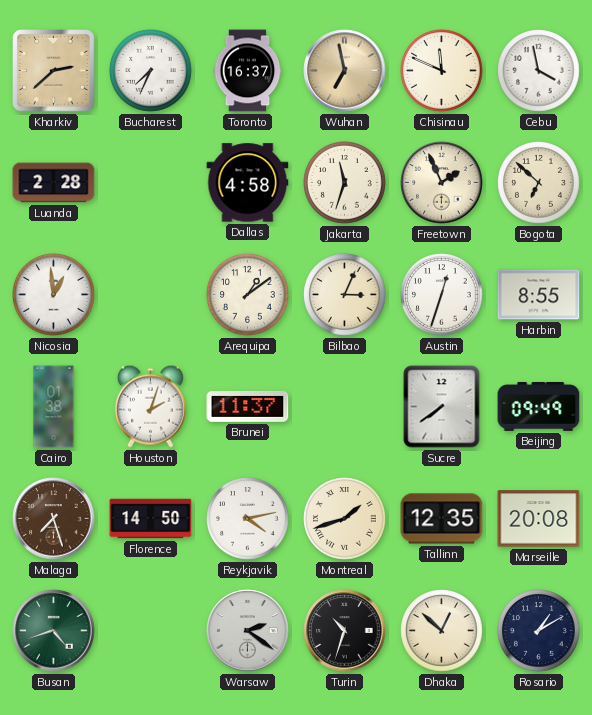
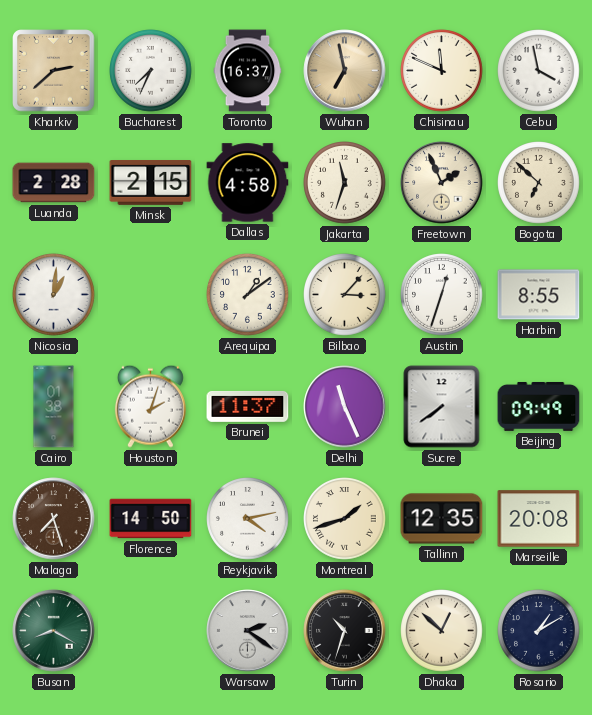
Minsk: none -> 2:15
Nicosia: 12:59 -> 1:01
Bilbao: 3:04 -> 3:07
Delhi: none -> 11:26
Busan: 4:42 -> 8:20
